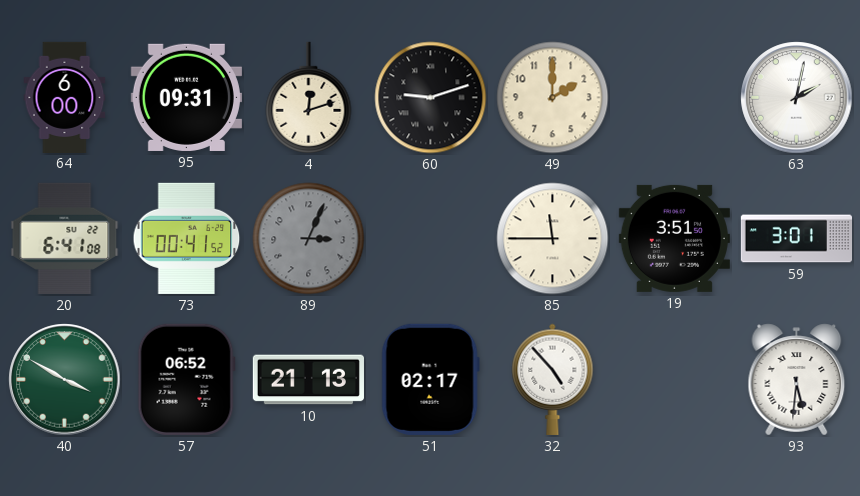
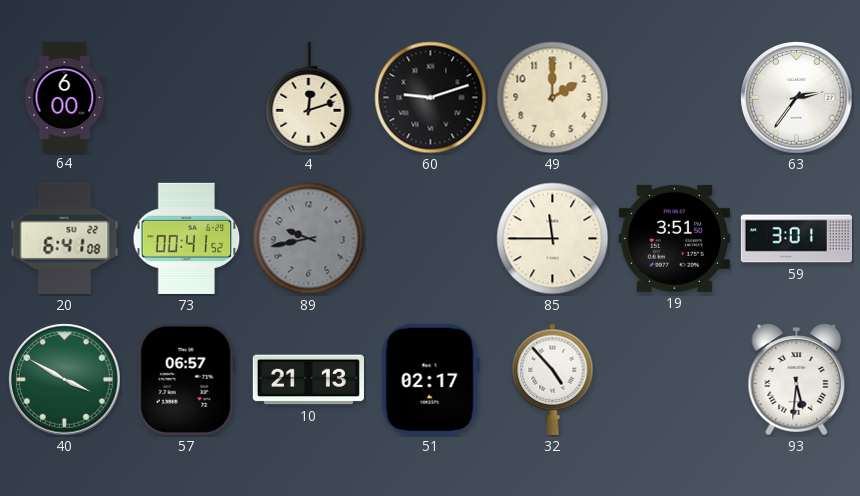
95: 09:31 -> none
63: 2:02 -> 2:36
89: 3:04 -> 9:43
57: 06:52 -> 06:57
